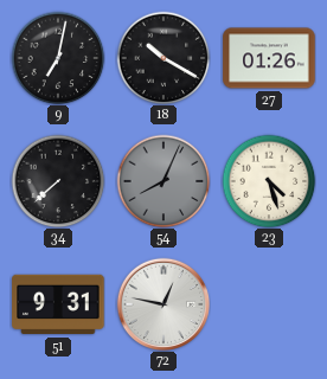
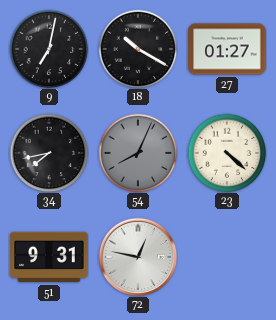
27: 01:26 -> 01:27
34: 7:38 -> 7:43
23: 4:27 -> 4:22
